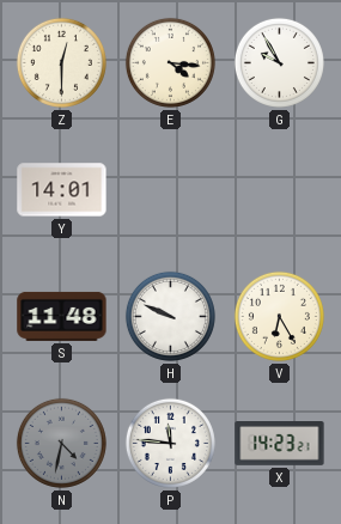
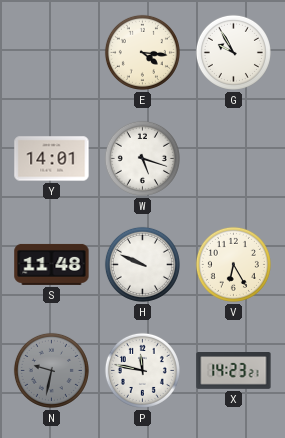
Z: 12:30 -> none
W: none -> 5:18
N: 4:32 -> 9:32
P: 11:46 -> 11:47
